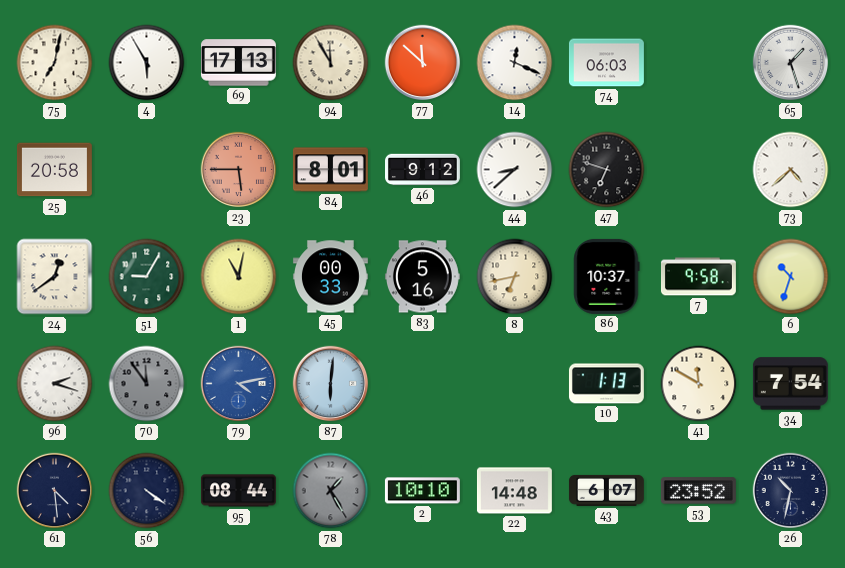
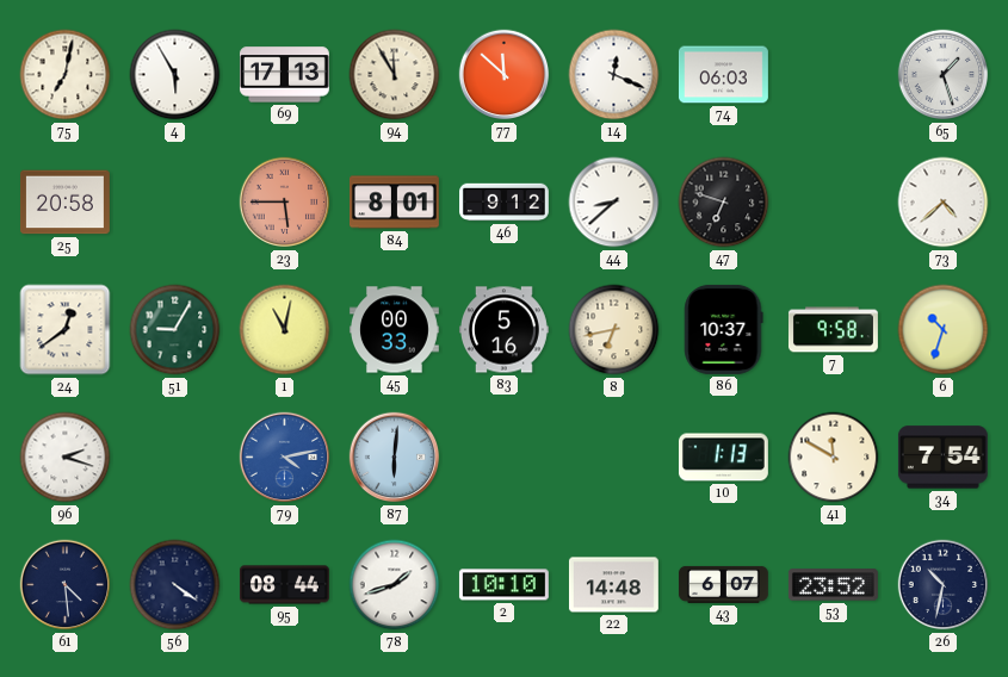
70: 11:54 -> none
78: 1:25 -> 1:42
78 dial: grey -> white
